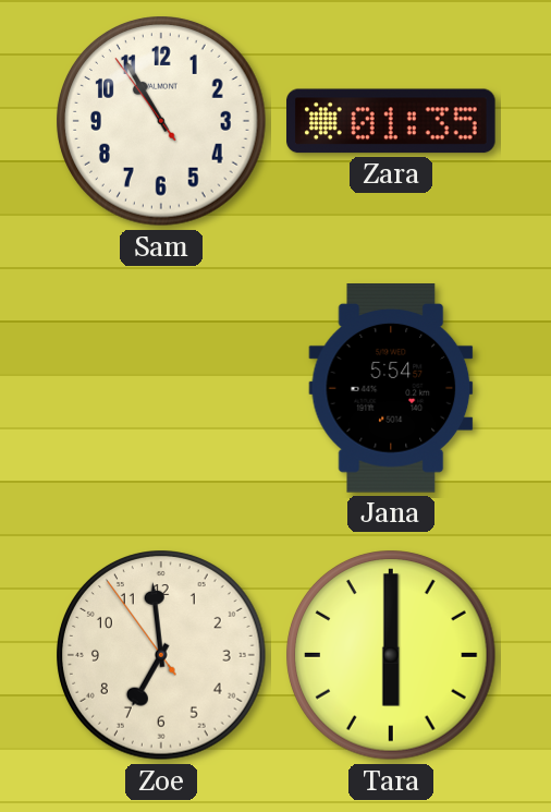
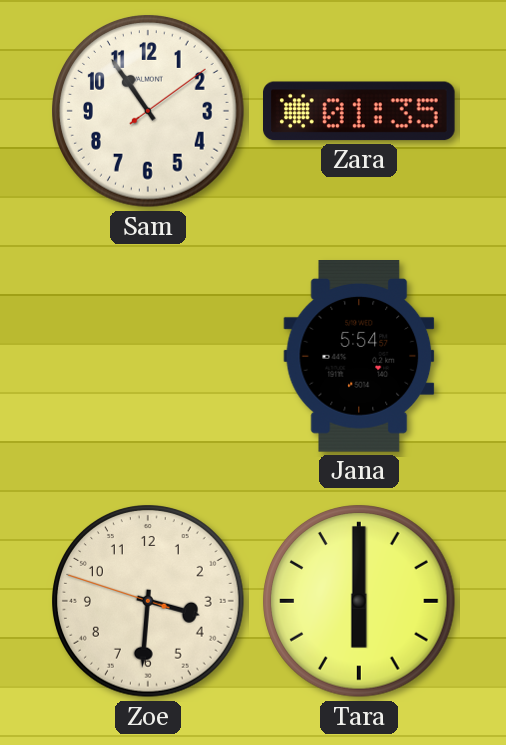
Sam: 10:54:54 -> 10:54:09
Zoe: 6:58 -> 3:30
